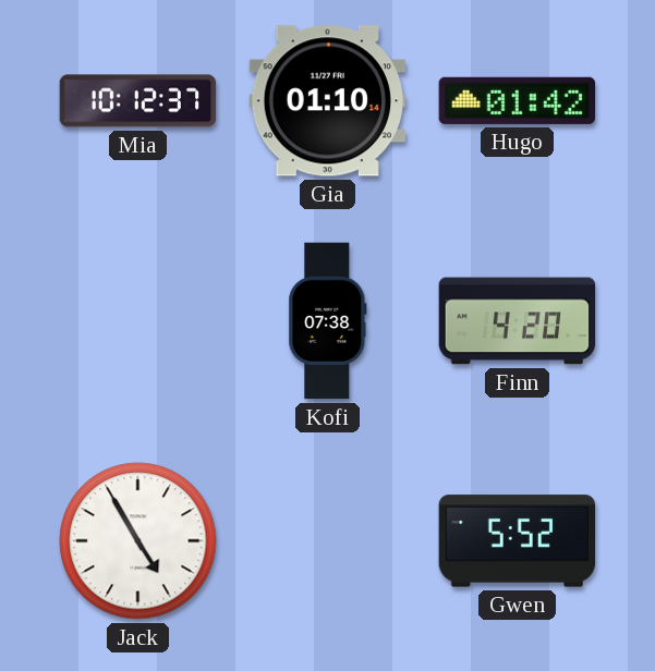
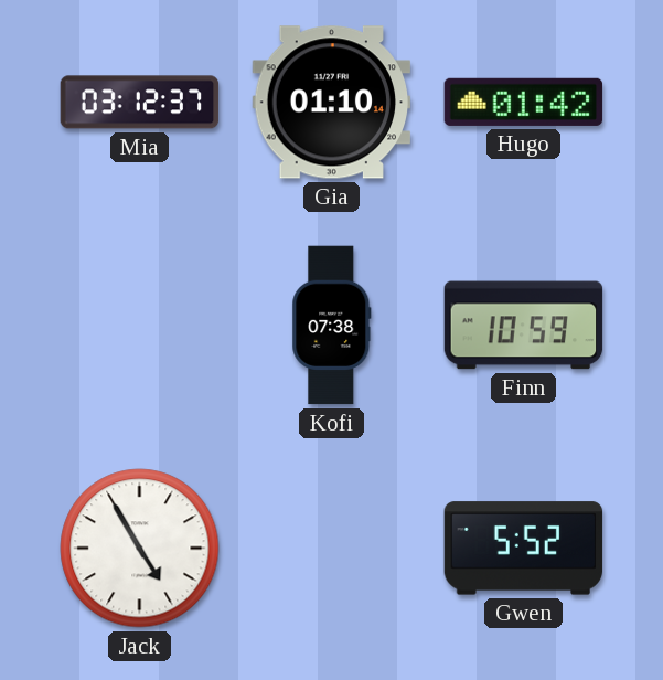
Mia: 10:12 -> 03:12
Finn: 4:20 -> 10:59
